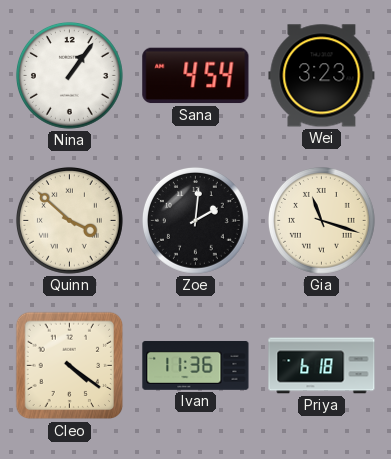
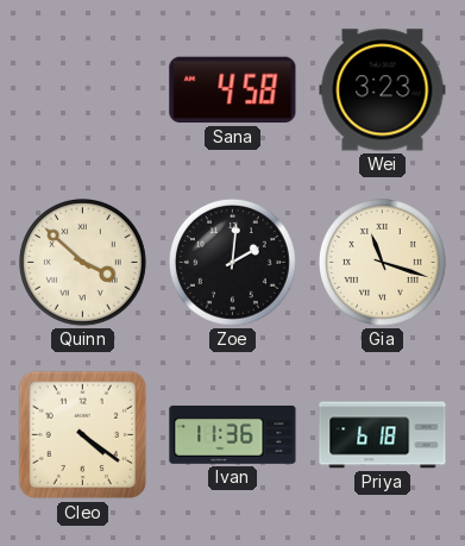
Nina: 1:06 -> none
Sana: 4:54 -> 4:58
